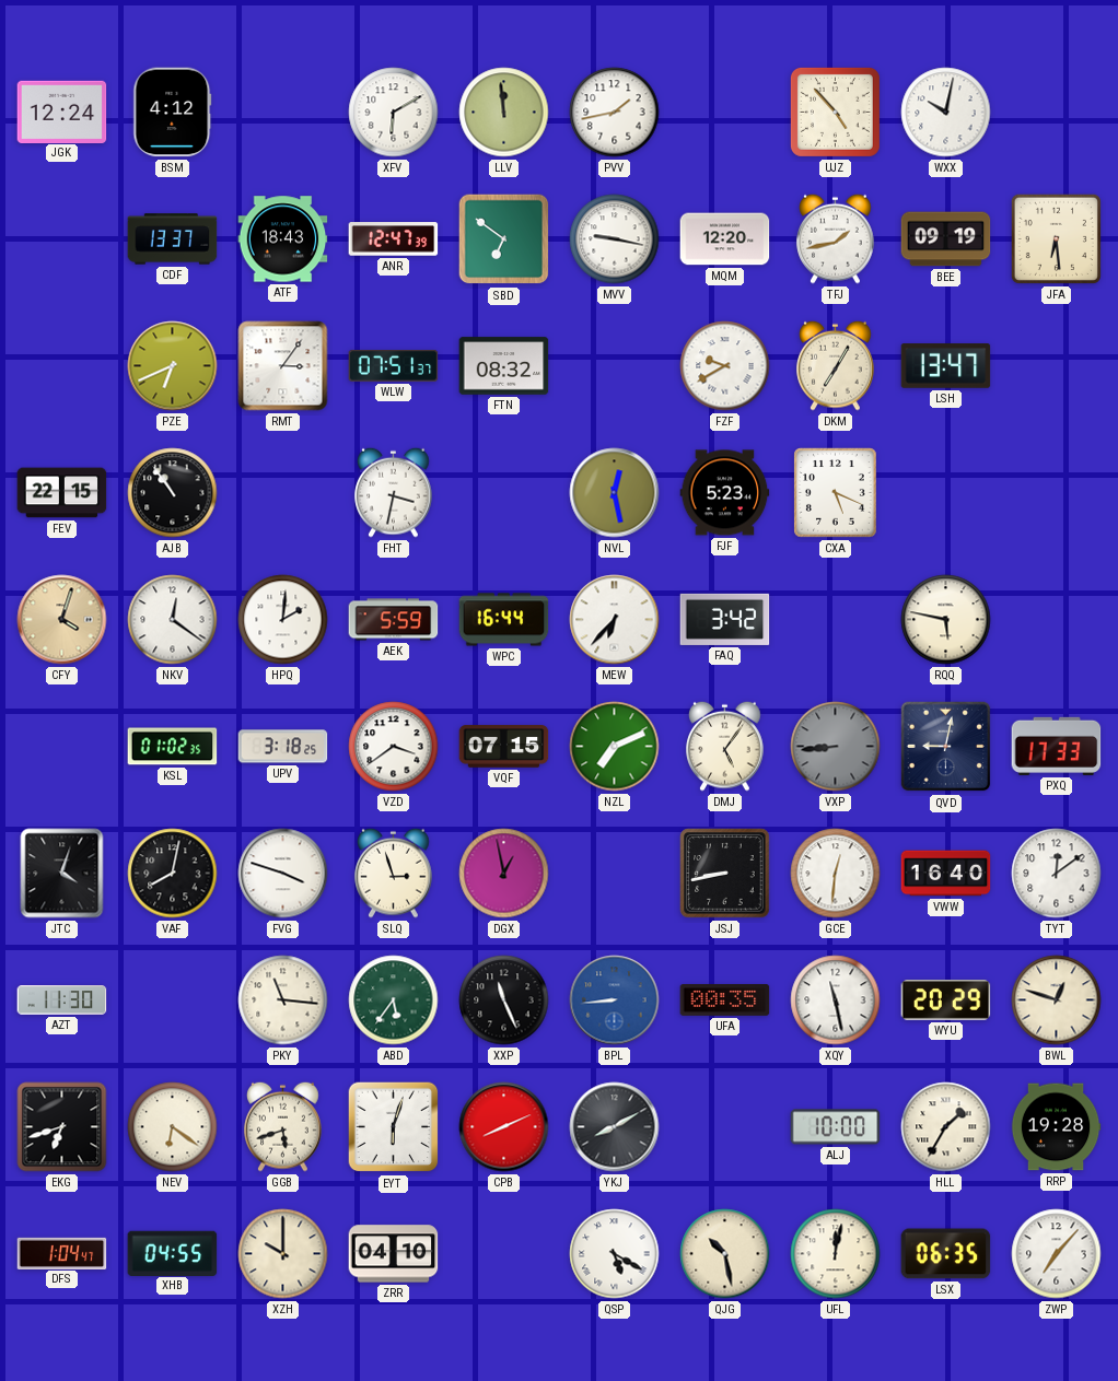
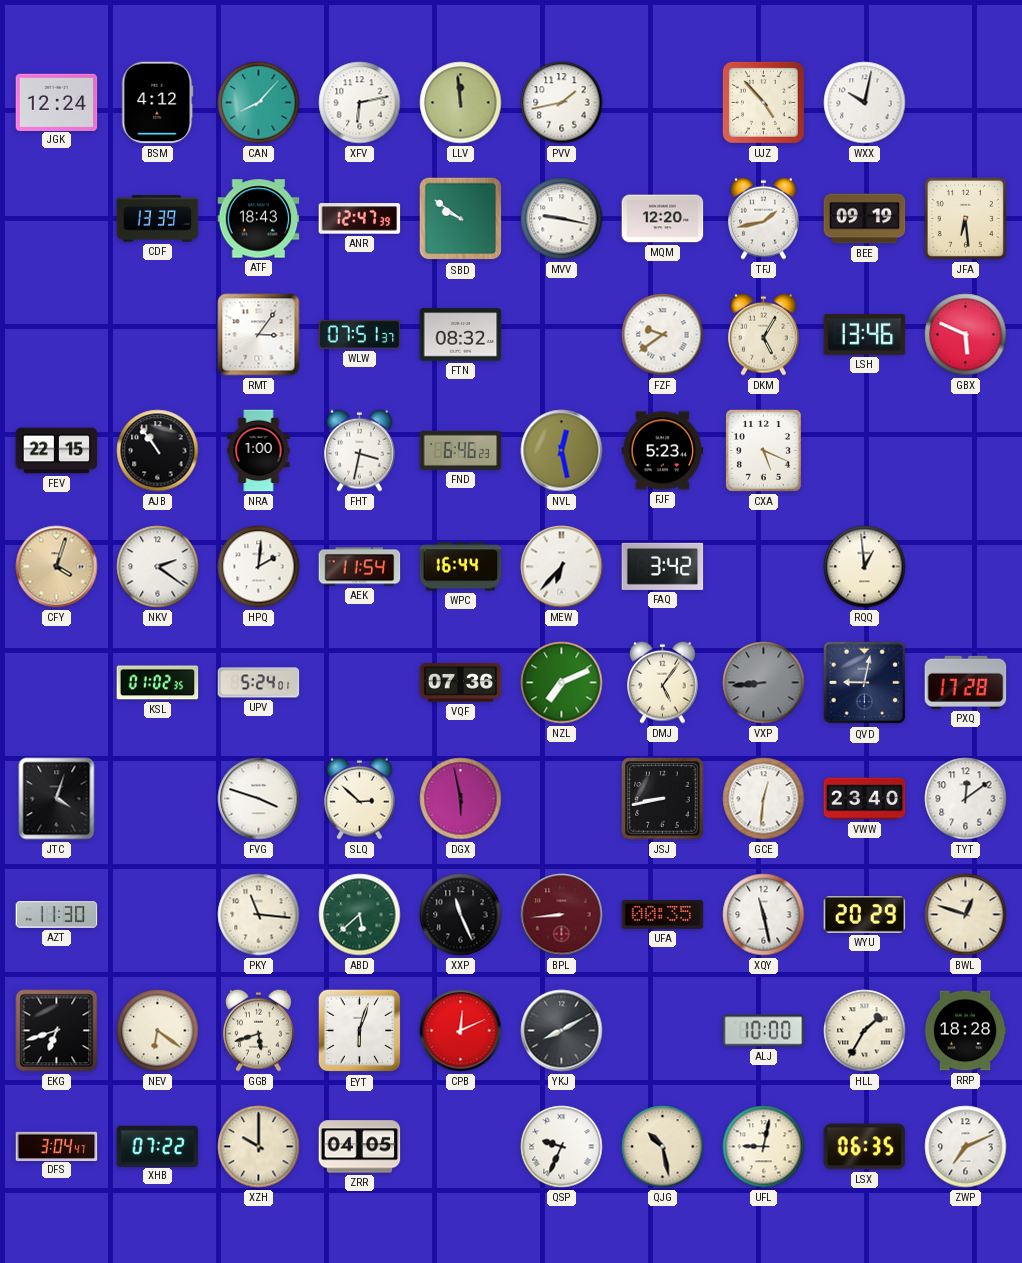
CAN: none -> 8:07
XFV: 6:10 -> 6:13
CDF: 13:37 -> 13:39
SBD: 6:51 -> 9:51
PZE: 6:41 -> none
FZF: 9:40 -> 9:39
DKM: 7:05 -> 5:05
LSH: 13:47 -> 13:46
GBX: none -> 5:49
NRA: none -> 1:00
FND: none -> 6:46
NKV: 12:21 -> 2:21
AEK: 5:59 -> 11:54
RQQ: 5:47 -> 12:59
UPV: 3:18 -> 5:24
VZD: 3:39 -> none
VQF: 07:15 -> 07:36
PXQ: 17:33 -> 17:28
VAF: 8:02 -> none
SLQ: 2:57 -> 2:52
DGX: 12:58 -> 5:58
VWW: 16:40 -> 23:40
ABD: 5:36 -> 5:38
BPL dial: blue -> burgundy
CPB: 8:11 -> 12:11
RRP: 19:28 -> 18:28
DFS: 1:04 -> 3:04
XHB: 04:55 -> 07:22
ZRR: 04:10 -> 04:05
QSP: 5:20 -> 9:34
UFL: 12:02 -> 9:02
ZWP: 7:07 -> 7:11
